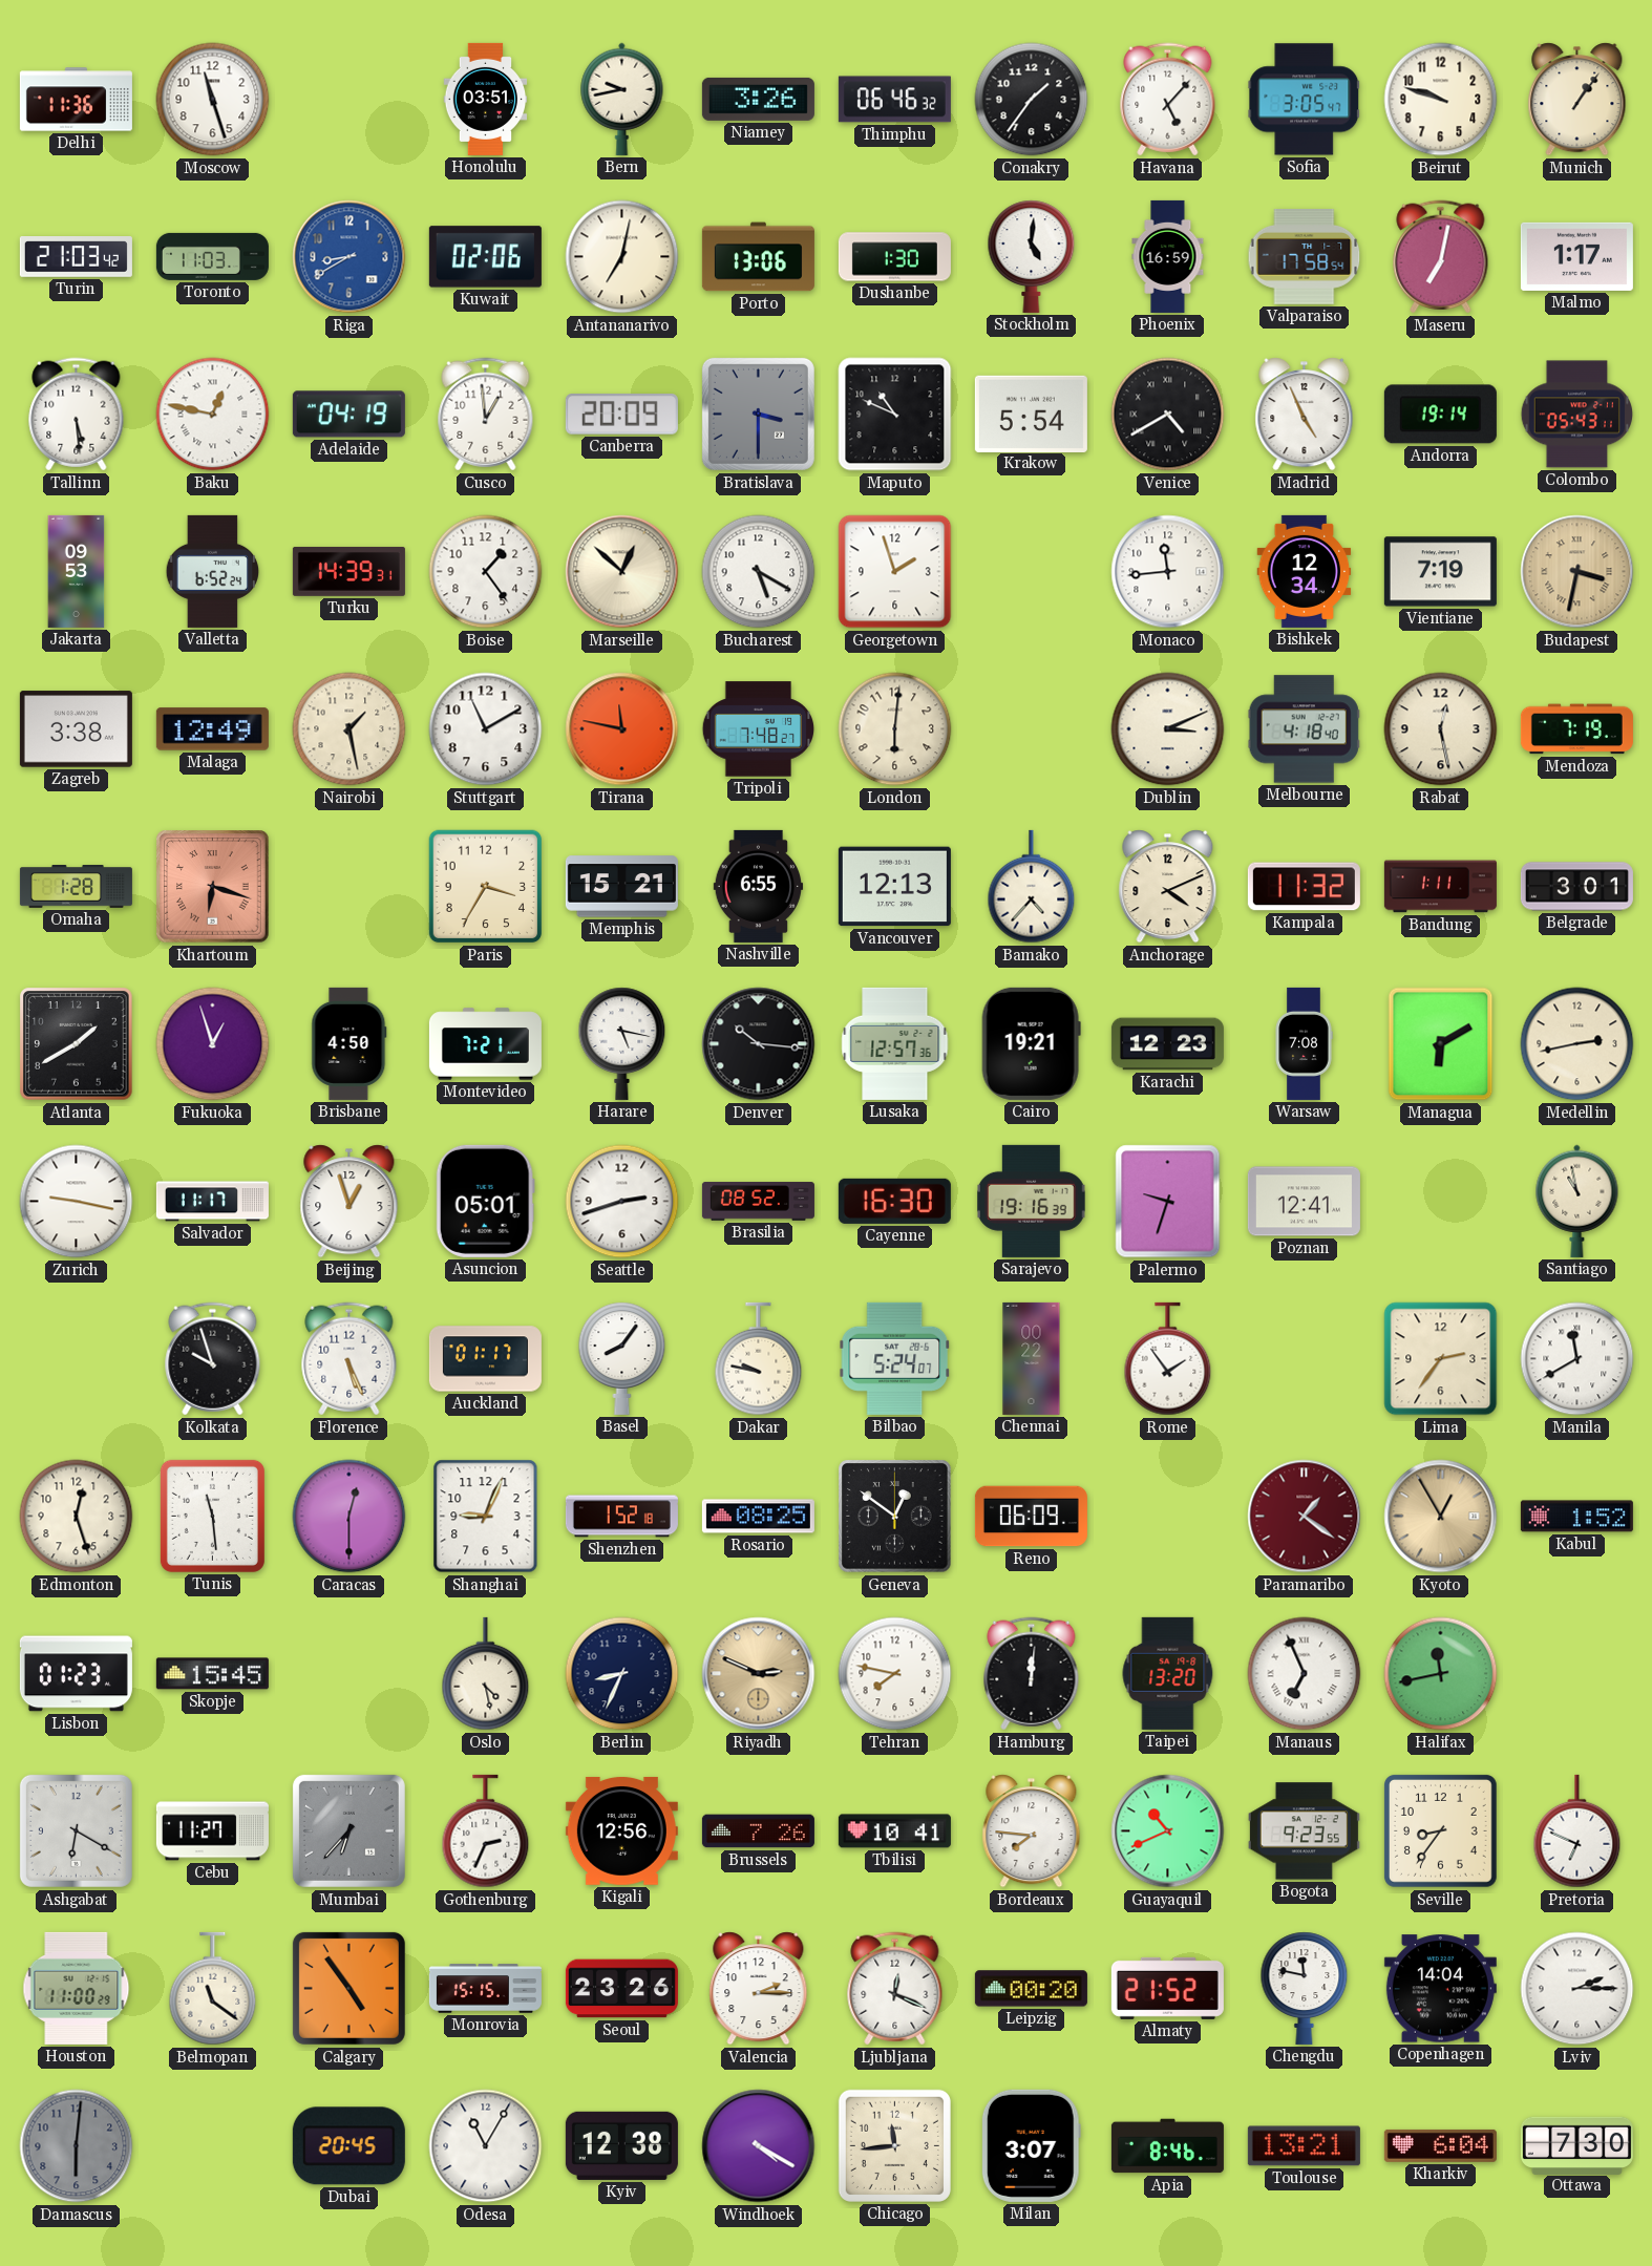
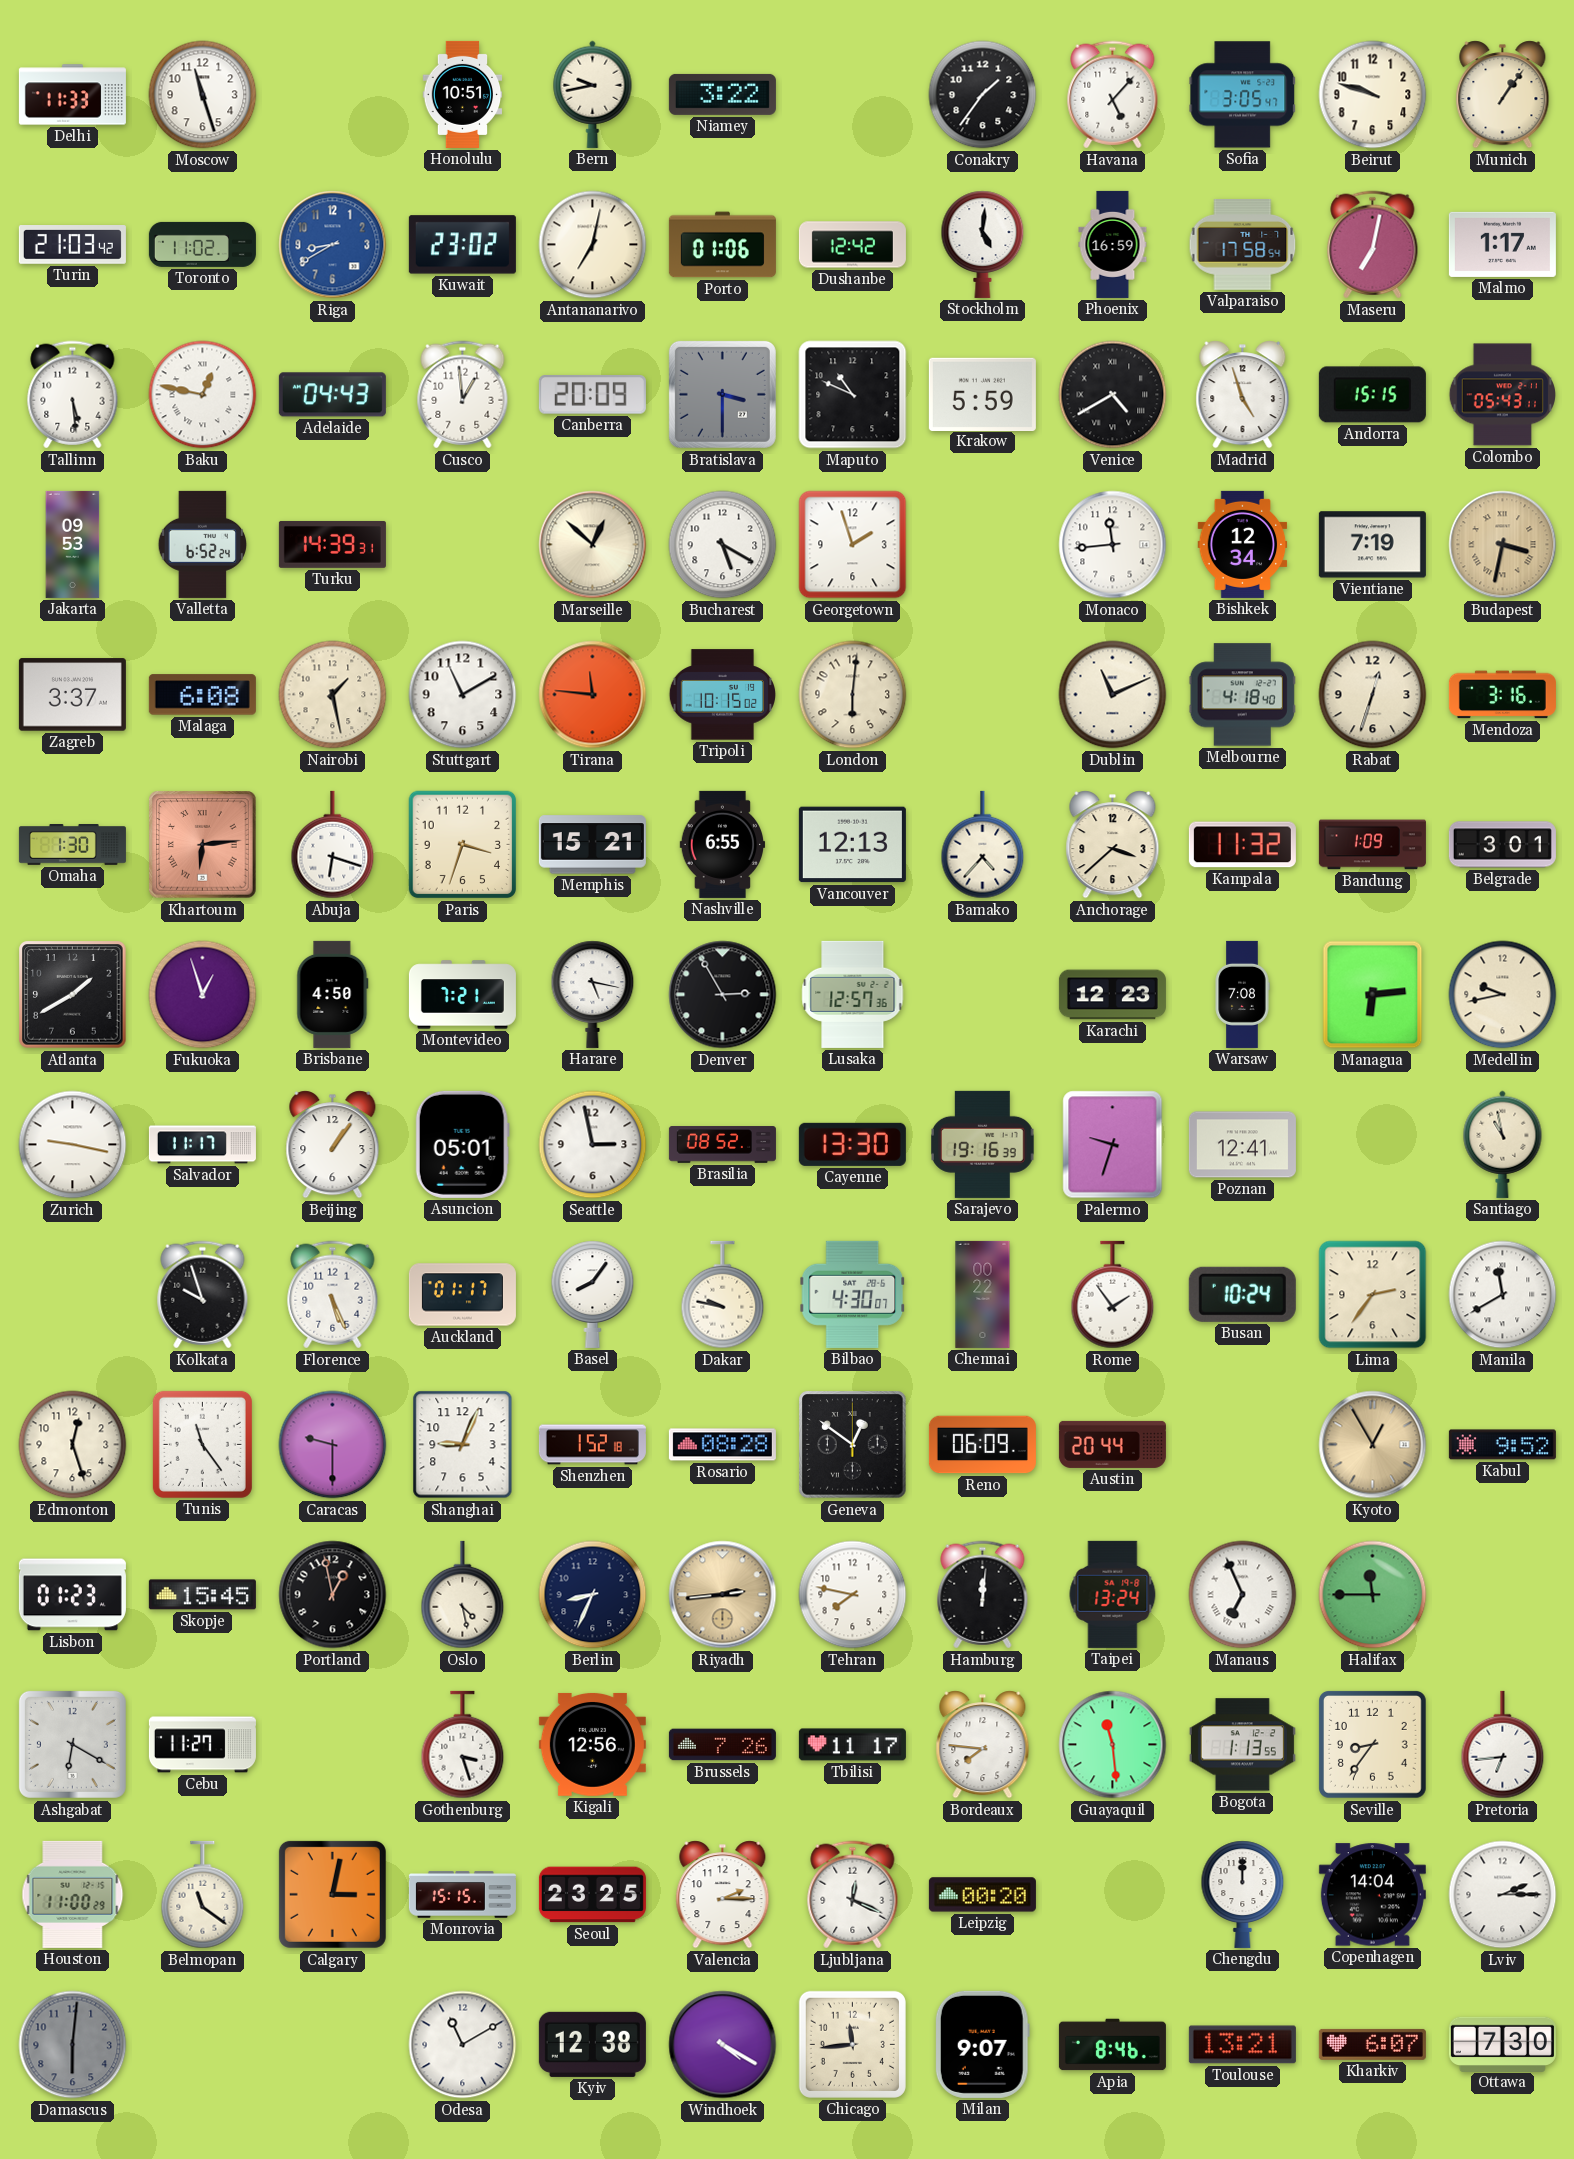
Delhi: 11:36 -> 11:33
Honolulu: 03:51 -> 10:51
Niamey: 3:26 -> 3:22
Thimphu: 06:46 -> none
Toronto: 11:03 -> 11:02
Kuwait: 02:06 -> 23:02
Porto: 13:06 -> 01:06
Dushanbe: 1:30 -> 12:42
Adelaide: 04:19 -> 04:43
Krakow: 5:54 -> 5:59
Madrid: 4:56 -> 4:57
Andorra: 19:14 -> 15:15
Boise: 1:24 -> none
Zagreb: 3:38 -> 3:37
Malaga: 12:49 -> 6:08
Tirana: 11:47 -> 11:46
Tripoli: 7:48 -> 10:15
Dublin: 3:11 -> 11:11
Rabat: 12:28 -> 12:33
Mendoza: 7:19 -> 3:16
Omaha: 1:28 -> 1:30
Khartoum: 6:18 -> 6:14
Abuja: none -> 6:18
Paris: 3:35 -> 3:33
Anchorage: 4:11 -> 3:38
Bandung: 1:11 -> 1:09
Denver: 10:16 -> 2:55
Cairo: 19:21 -> none
Managua: 6:10 -> 6:14
Medellin: 2:43 -> 9:43
Beijing: 12:57 -> 1:06
Seattle: 2:42 -> 2:58
Cayenne: 16:30 -> 13:30
Bilbao: 5:24 -> 4:30
Busan: none -> 10:24
Tunis: 11:29 -> 11:24
Caracas: 12:30 -> 9:30
Rosario: 08:25 -> 08:28
Austin: none -> 20:44
Paramaribo: 1:21 -> none
Kabul: 1:52 -> 9:52
Portland: none -> 12:58
Riyadh: 2:49 -> 2:44
Taipei: 13:20 -> 13:24
Halifax: 11:43 -> 11:45
Mumbai: 6:37 -> none
Gothenburg: 2:34 -> 3:27
Tbilisi: 10:41 -> 11:17
Guayaquil: 10:41 -> 11:29
Bogota: 9:23 -> 1:13
Pretoria: 6:49 -> 6:44
Calgary: 4:54 -> 3:02
Seoul: 23:26 -> 23:25
Almaty: 21:52 -> none
Chengdu: 11:47 -> 12:00
Dubai: 20:45 -> none
Odesa: 11:05 -> 11:10
Milan: 3:07 -> 9:07
Kharkiv: 6:04 -> 6:07
